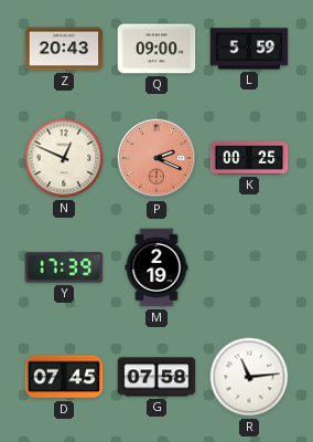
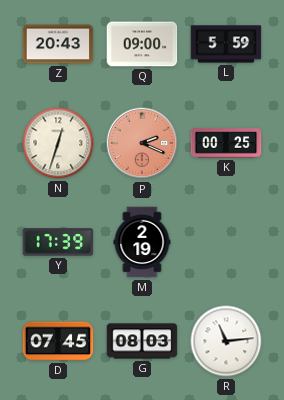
N: 12:49 -> 12:33
G: 07:58 -> 08:03
